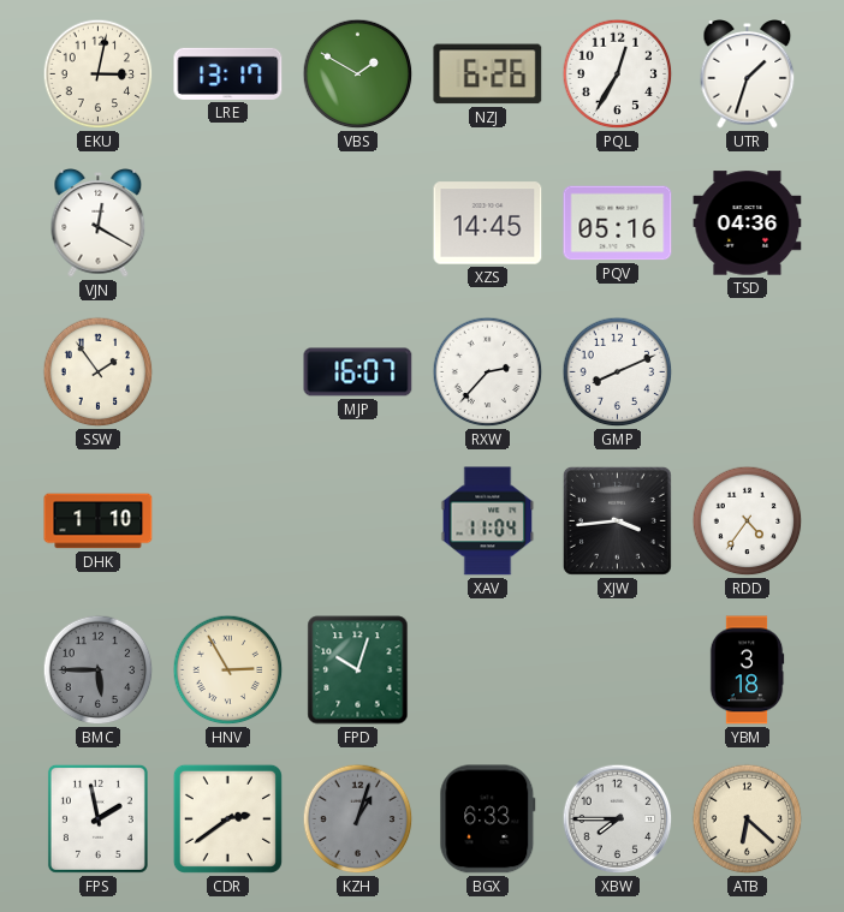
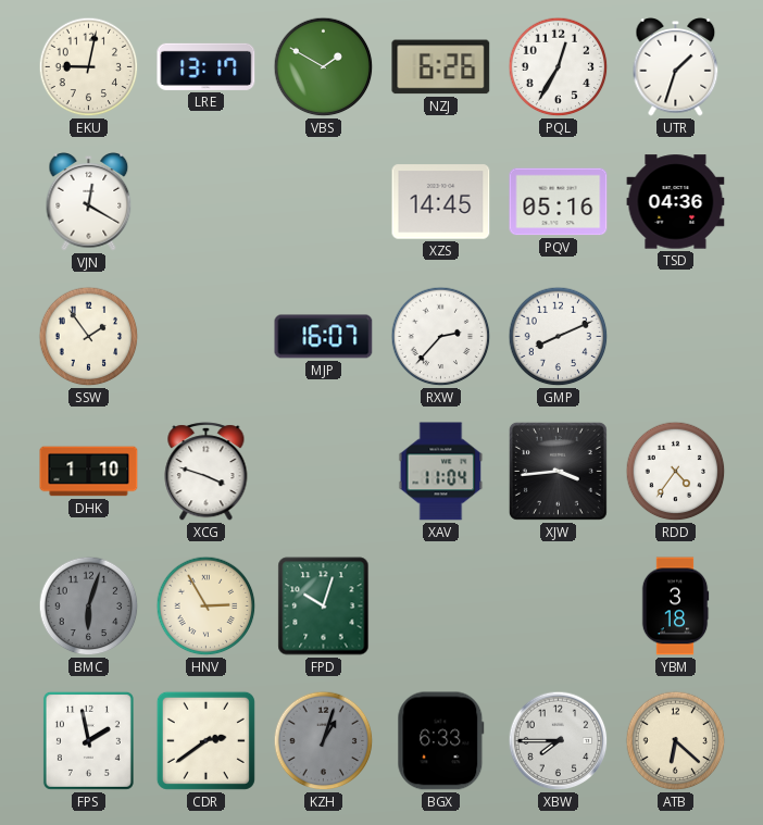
EKU: 3:02 -> 9:02
XCG: none -> 3:48
BMC: 5:45 -> 6:03
